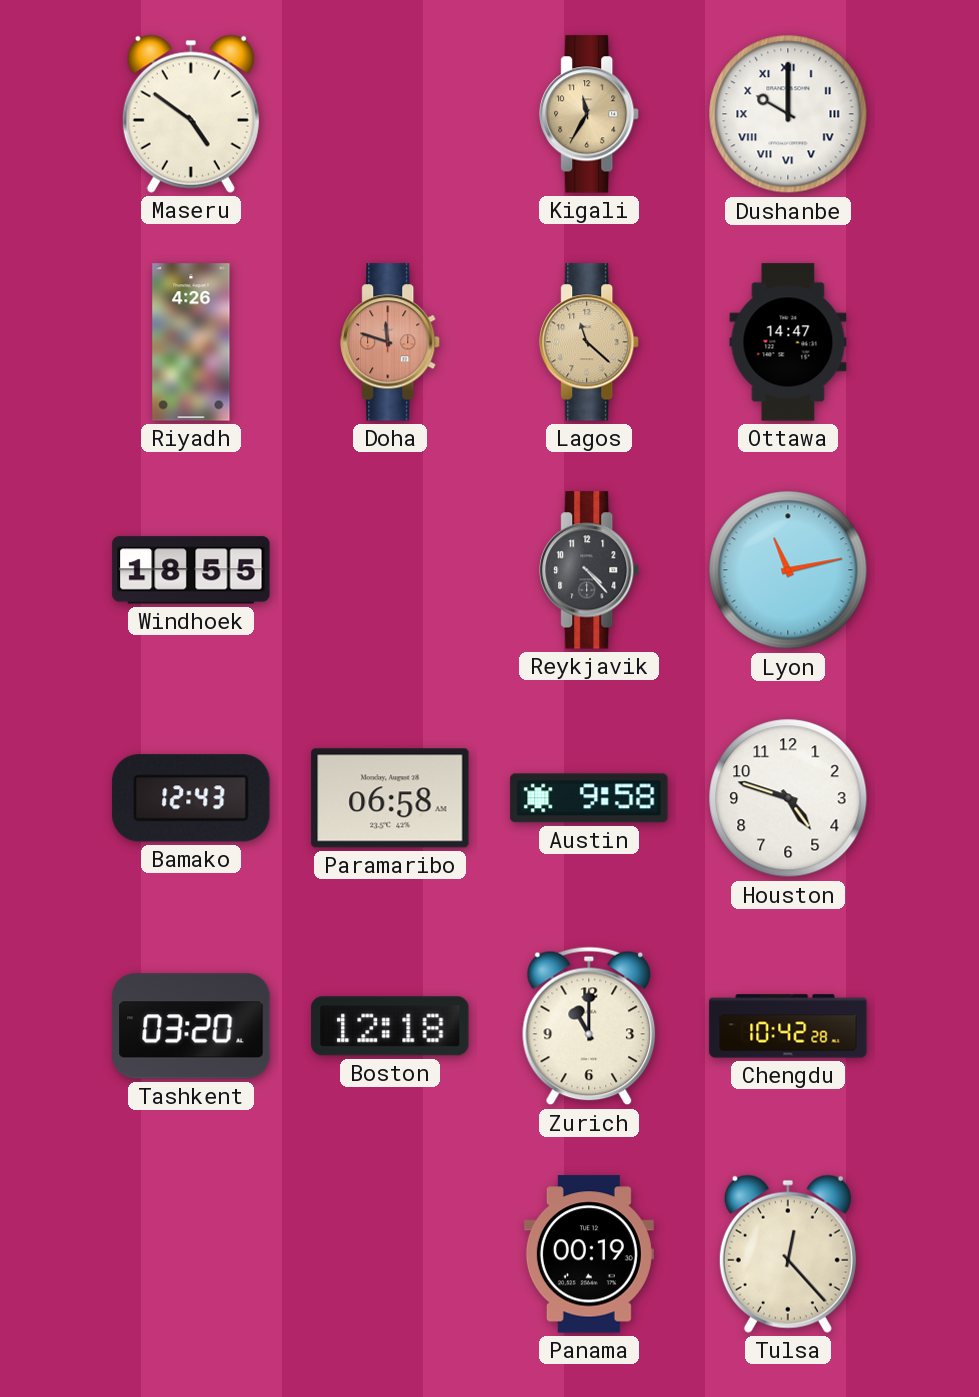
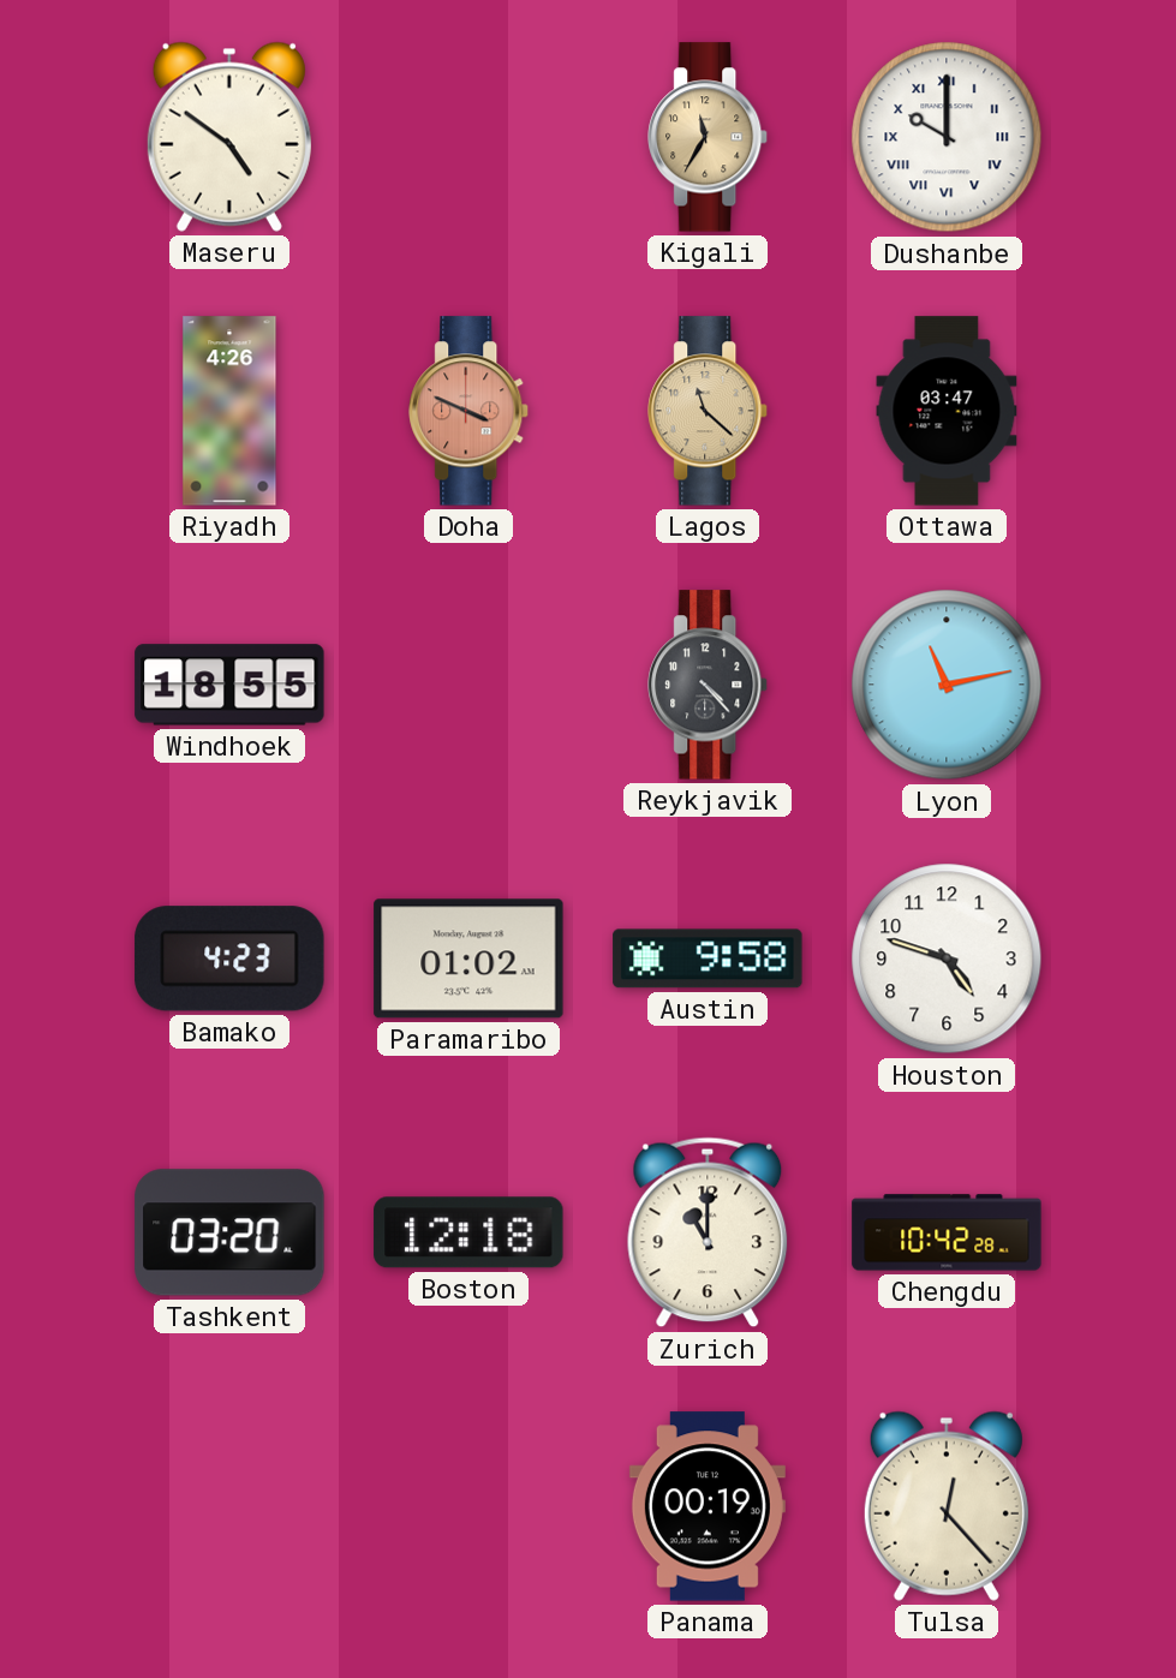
Doha: 11:48 -> 3:49
Ottawa: 14:47 -> 03:47
Bamako: 12:43 -> 4:23
Paramaribo: 06:58 -> 01:02
